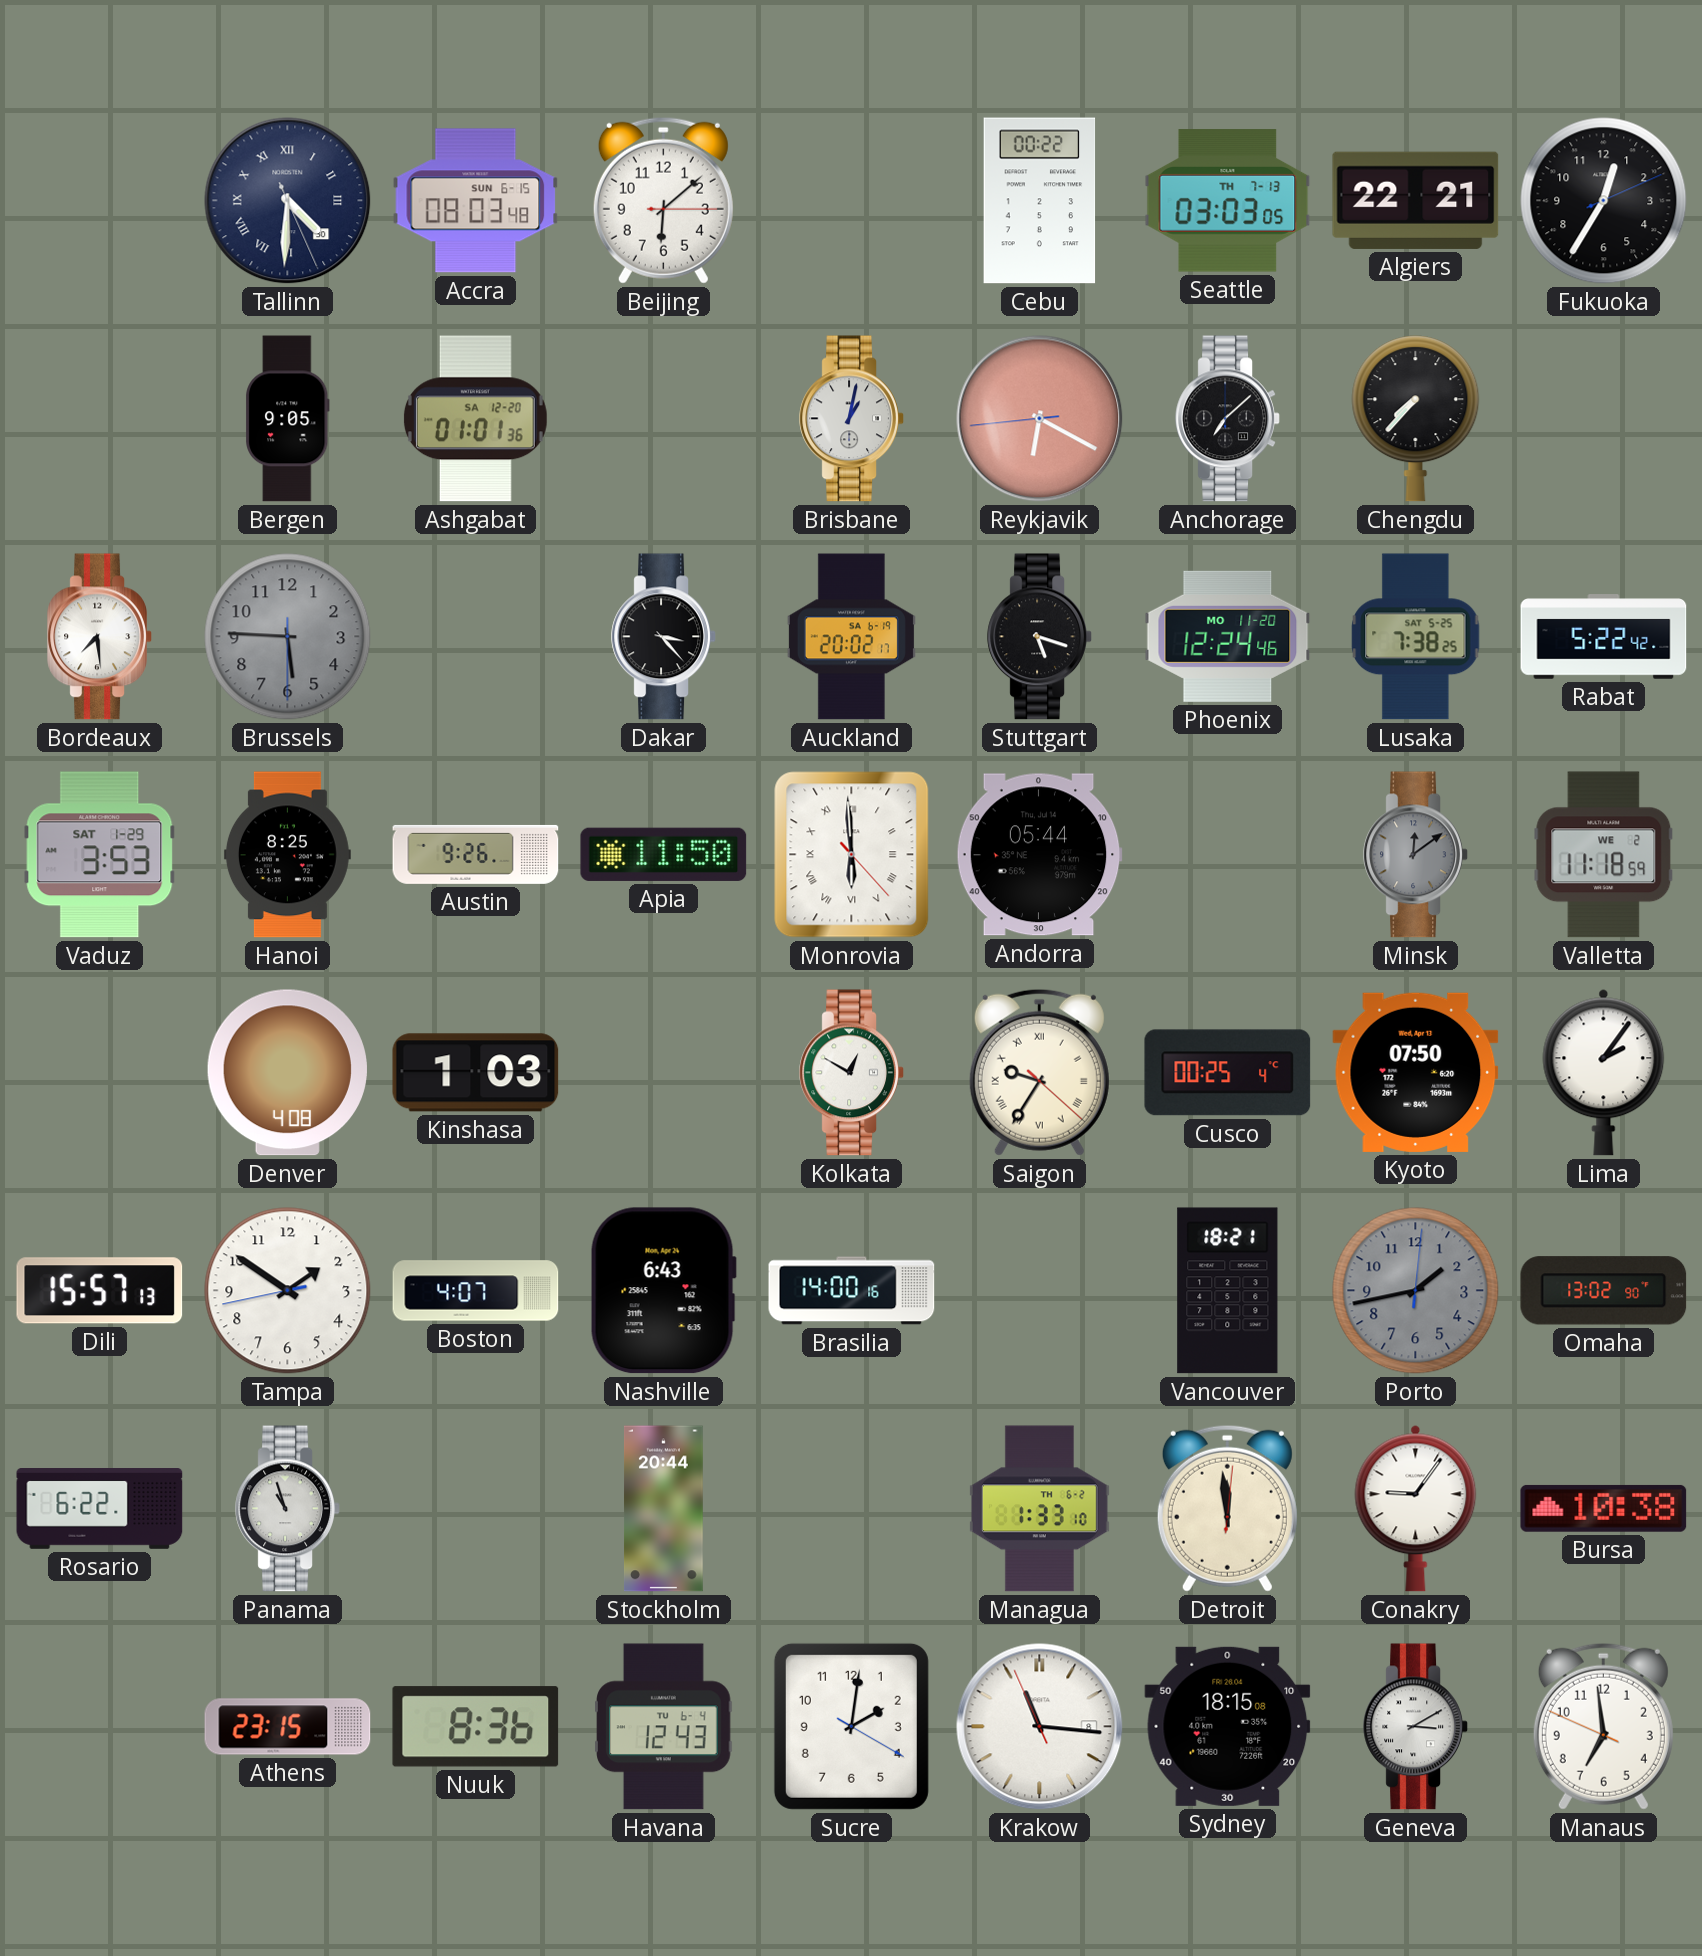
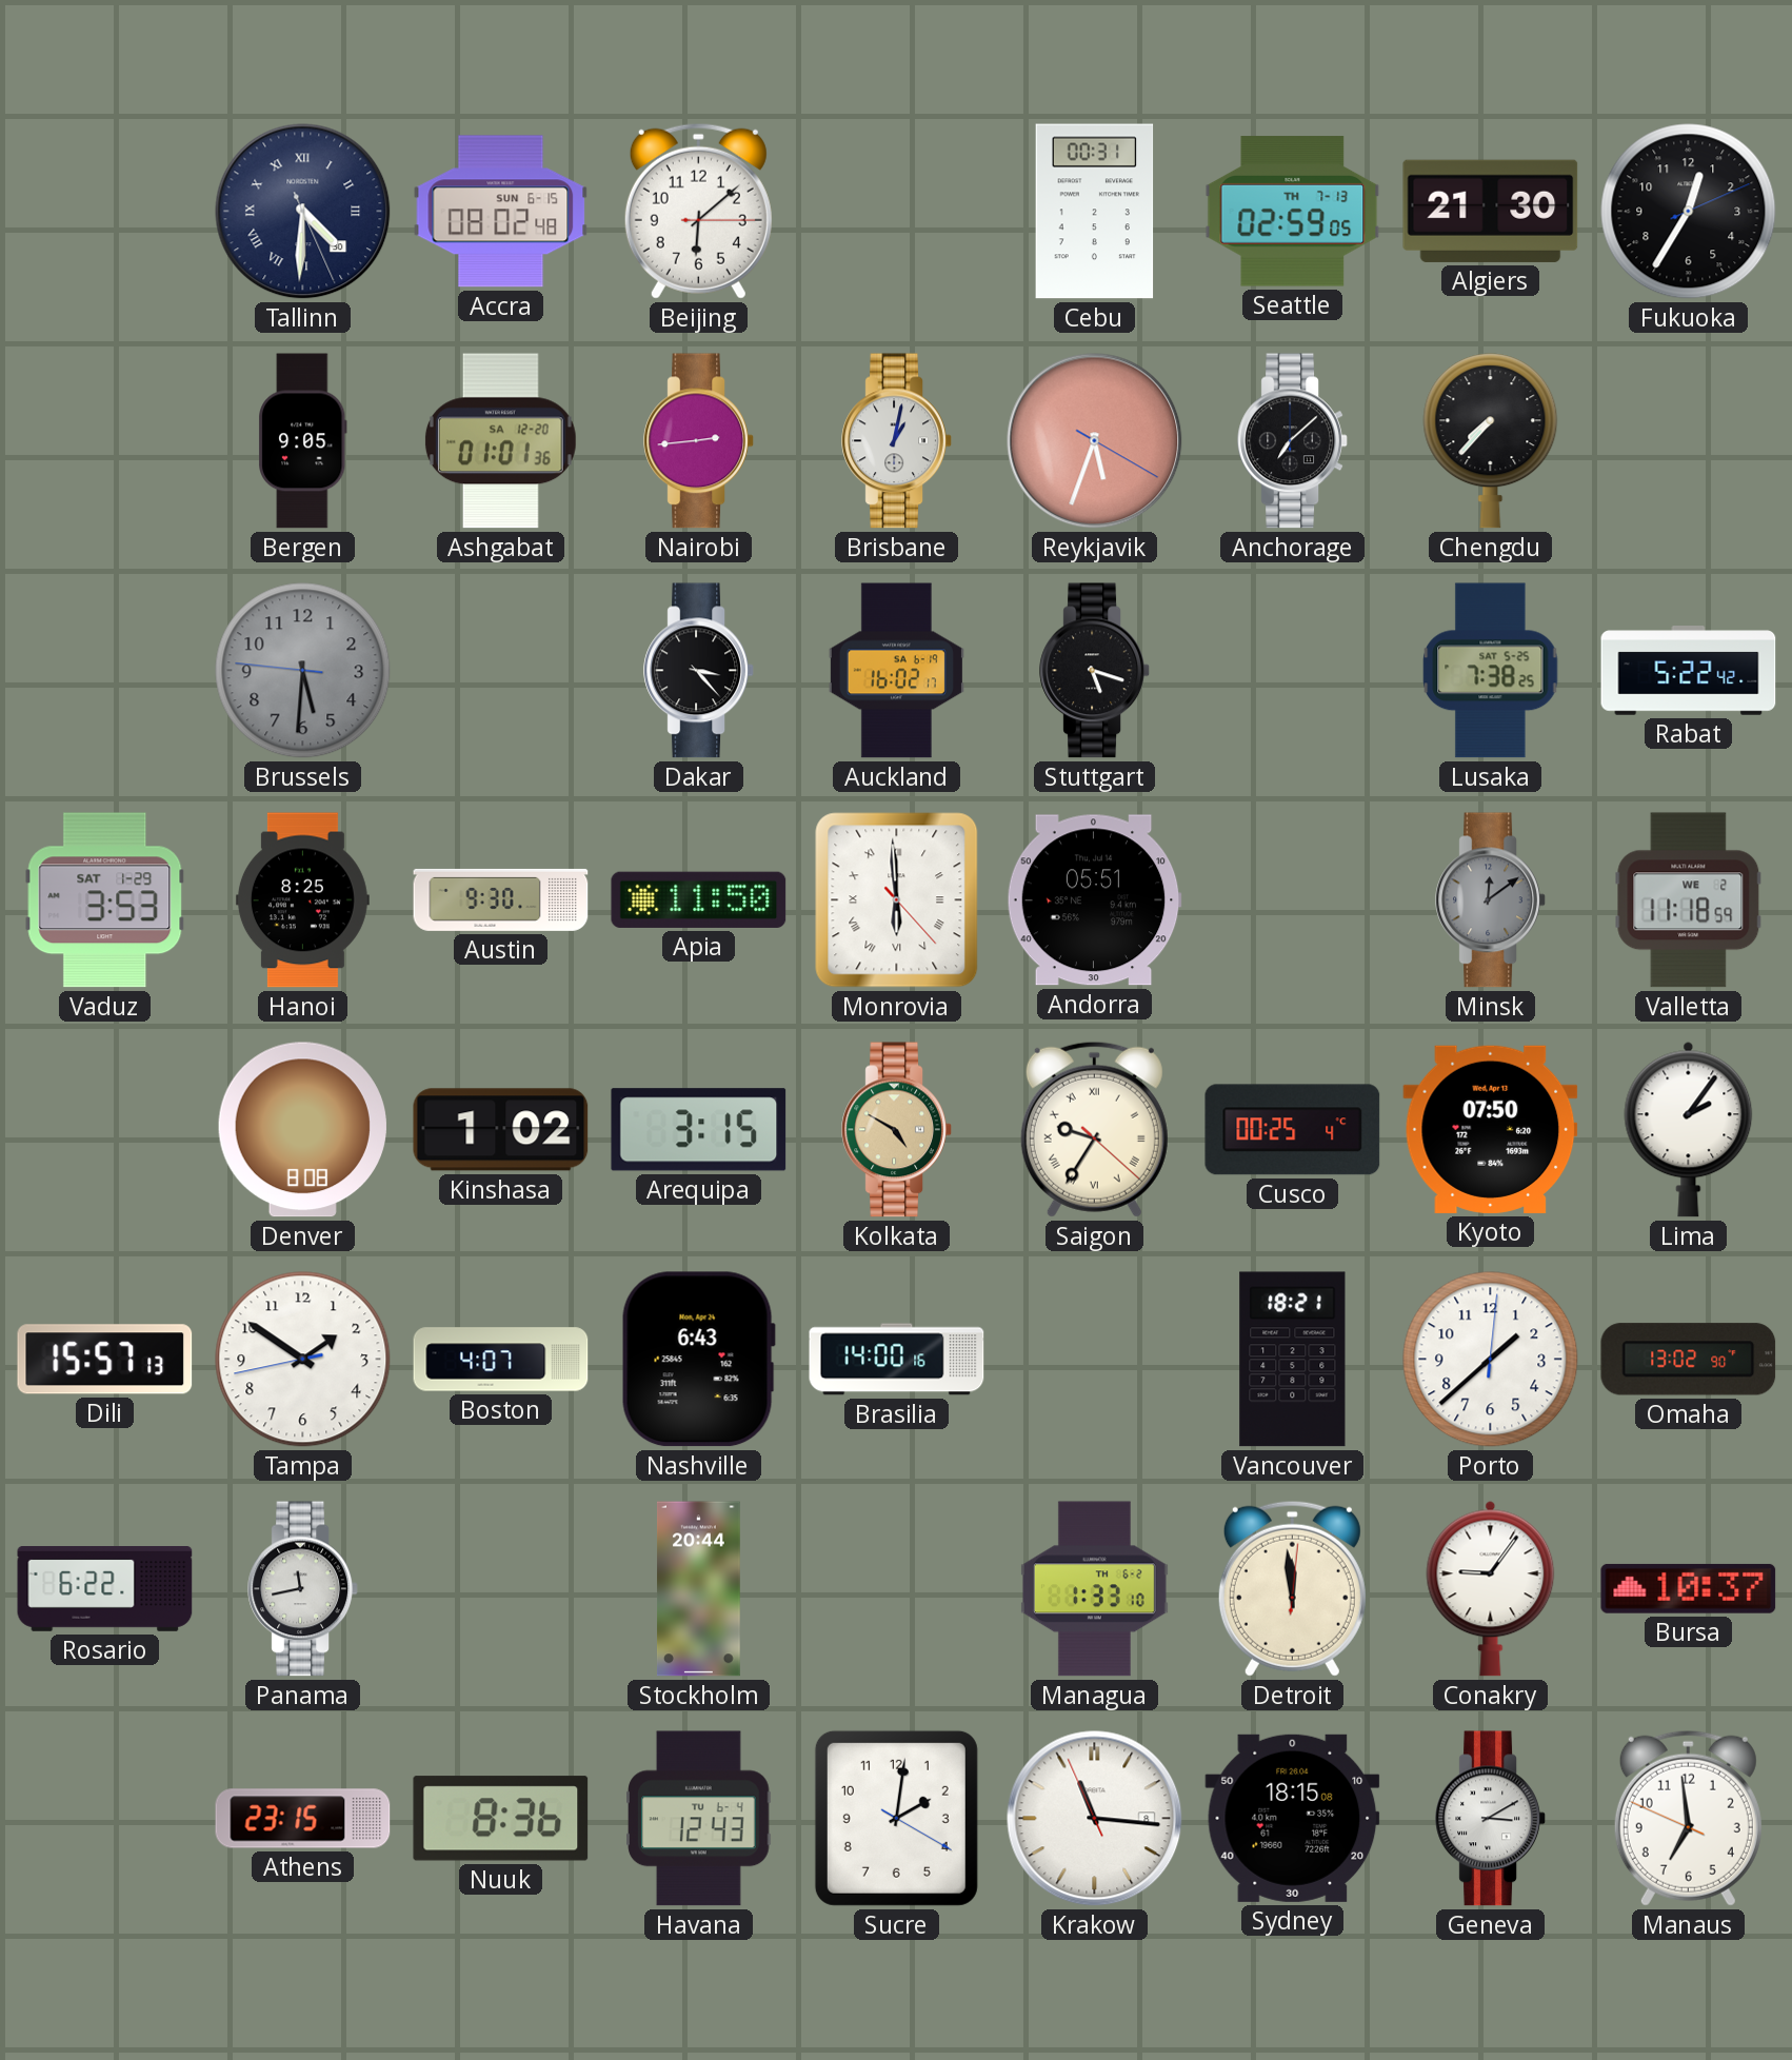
Accra: 08:03 -> 08:02
Cebu: 00:22 -> 00:31
Seattle: 03:03 -> 02:59
Algiers: 22:21 -> 21:30
Nairobi: none -> 2:44
Reykjavik: 6:19 -> 5:33
Bordeaux: 7:29 -> none
Brussels: 5:45 -> 5:30
Auckland: 20:02 -> 16:02
Phoenix: 12:24 -> none
Austin: 9:26 -> 9:30
Andorra: 05:44 -> 05:51
Denver: 4:08 -> 8:08
Kinshasa: 1:03 -> 1:02
Arequipa: none -> 3:15
Kolkata: 12:50 -> 4:50
Kolkata dial: white -> champagne
Porto: 1:43 -> 1:38
Porto dial: grey -> white
Panama: 10:57 -> 11:43
Bursa: 10:38 -> 10:37
